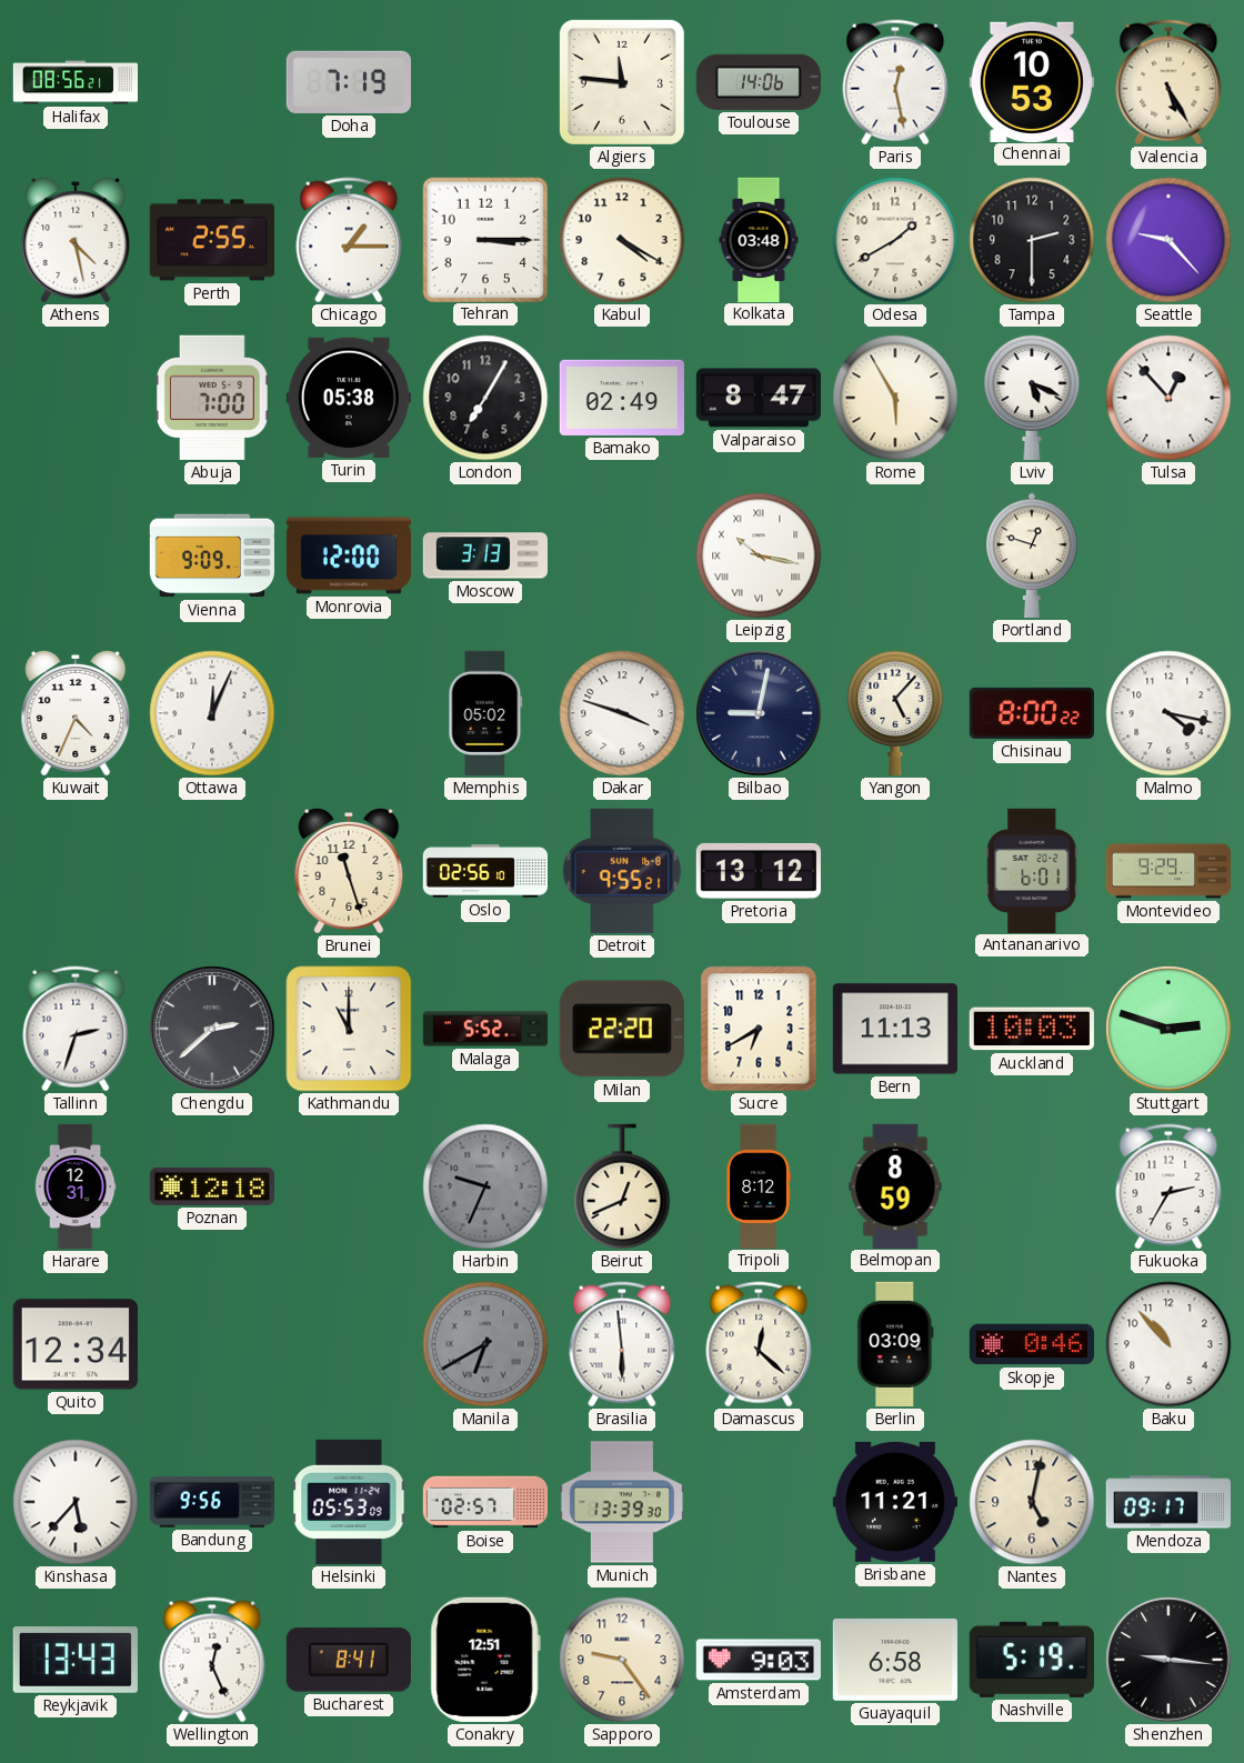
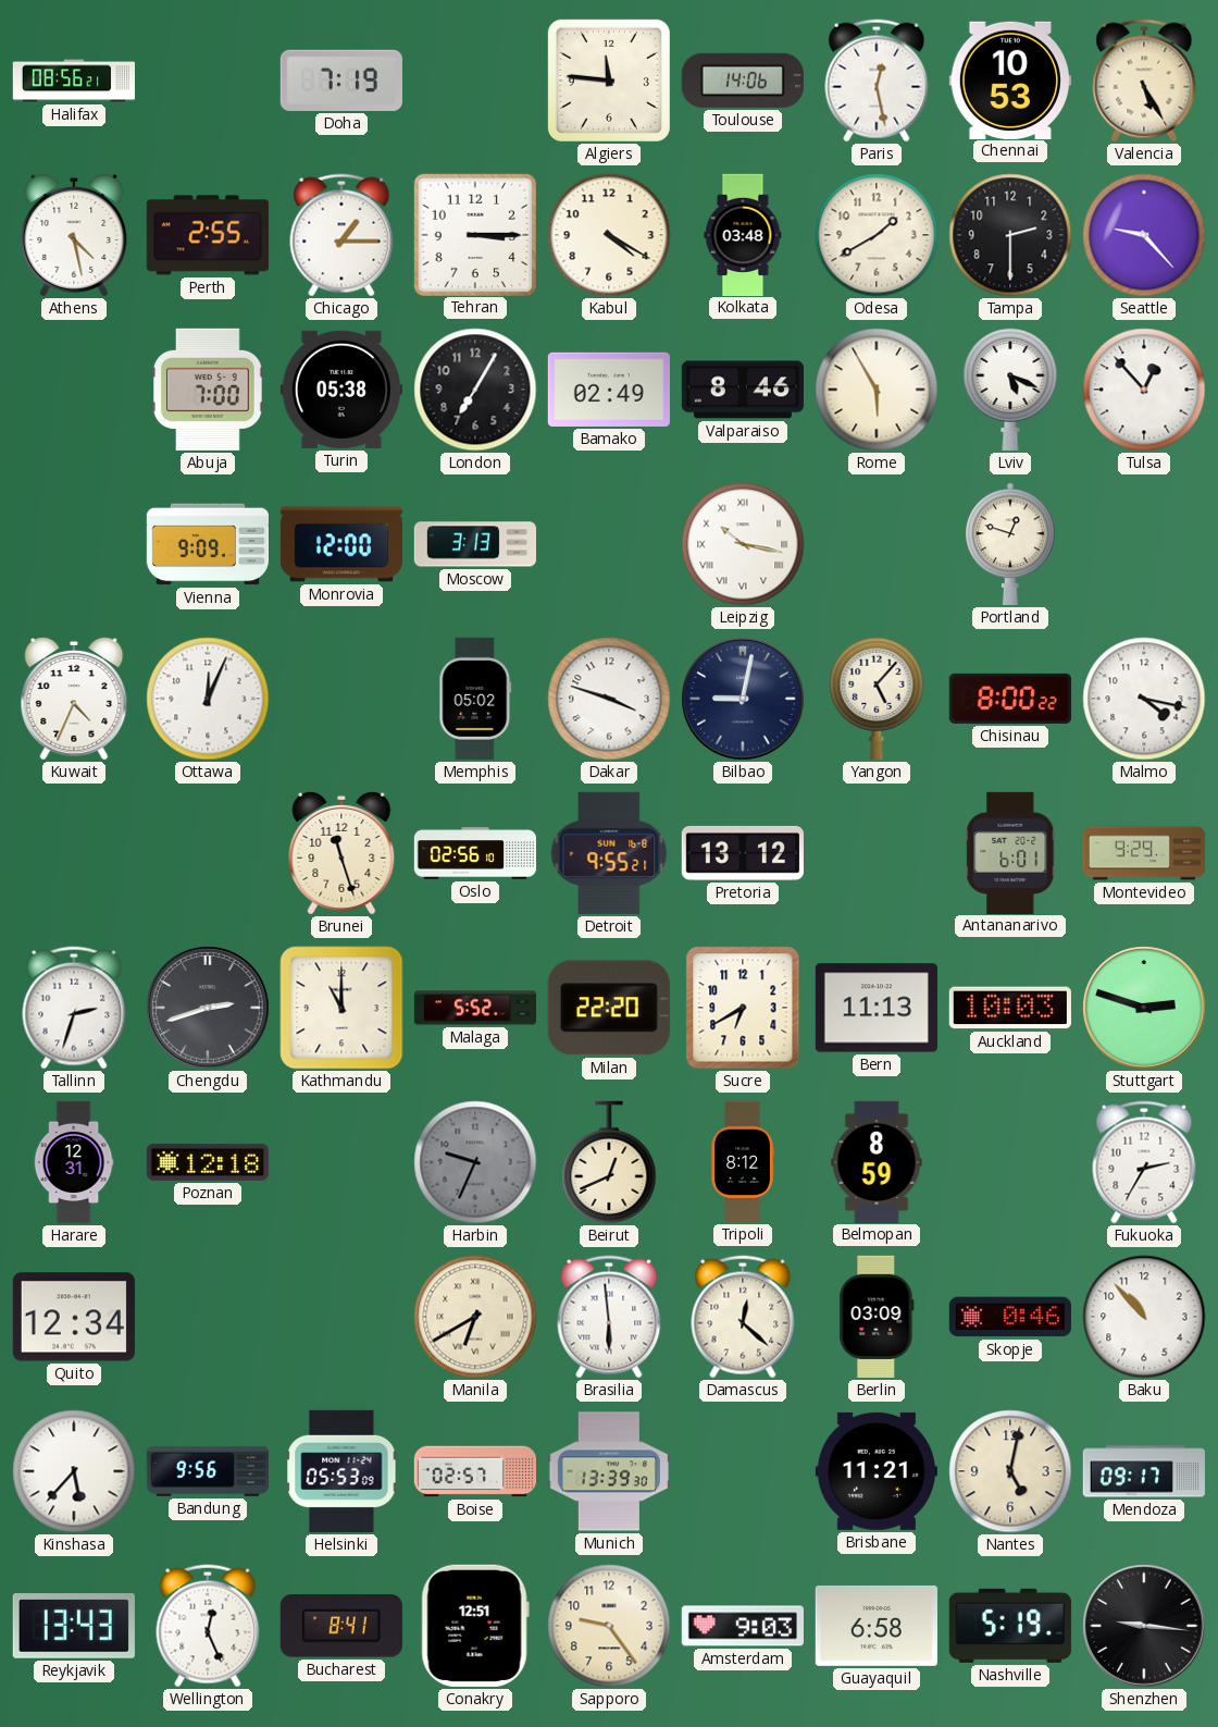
Valparaiso: 8:47 -> 8:46
Chengdu: 2:38 -> 2:42
Manila dial: grey -> cream
